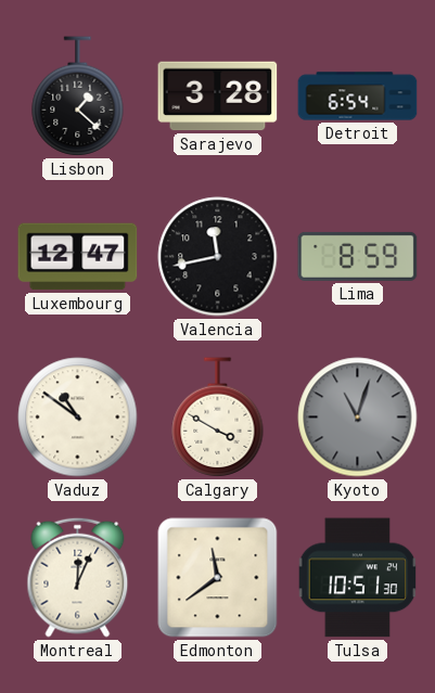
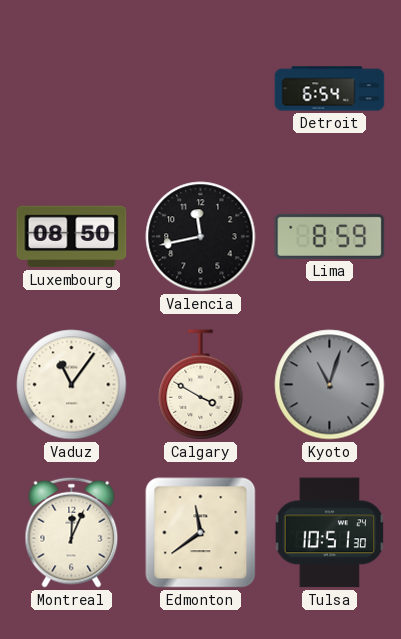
Lisbon: 1:22 -> none
Sarajevo: 3:28 -> none
Luxembourg: 12:47 -> 08:50
Vaduz: 10:51 -> 11:06
